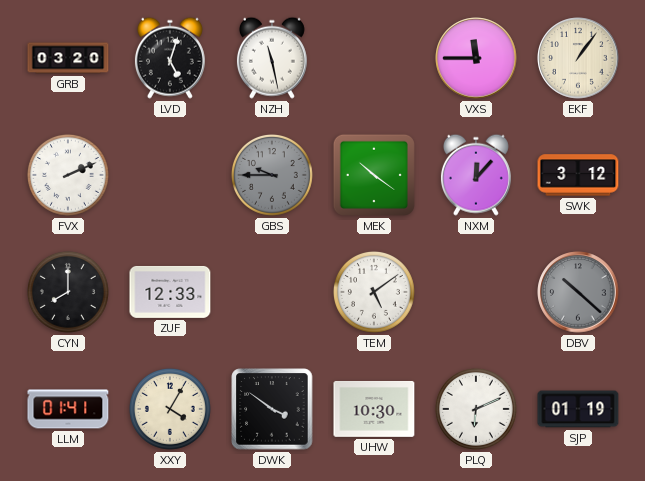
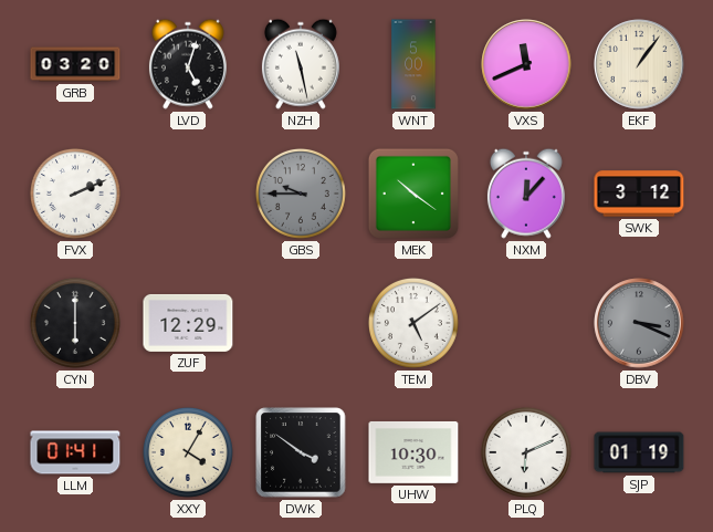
WNT: none -> 5:00
VXS: 11:45 -> 11:41
CYN: 8:00 -> 6:00
ZUF: 12:33 -> 12:29
DBV: 10:22 -> 3:19
